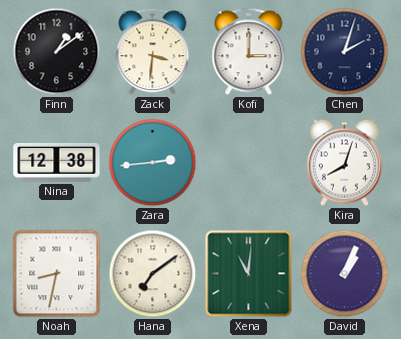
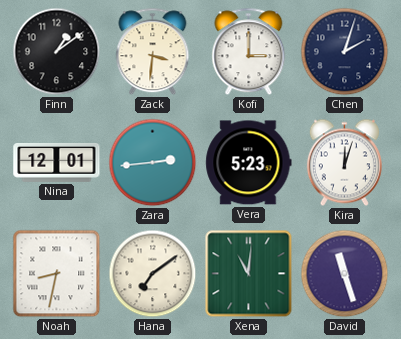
Nina: 12:38 -> 12:01
Vera: none -> 5:23
Kira: 8:03 -> 12:03
David: 1:04 -> 11:27
